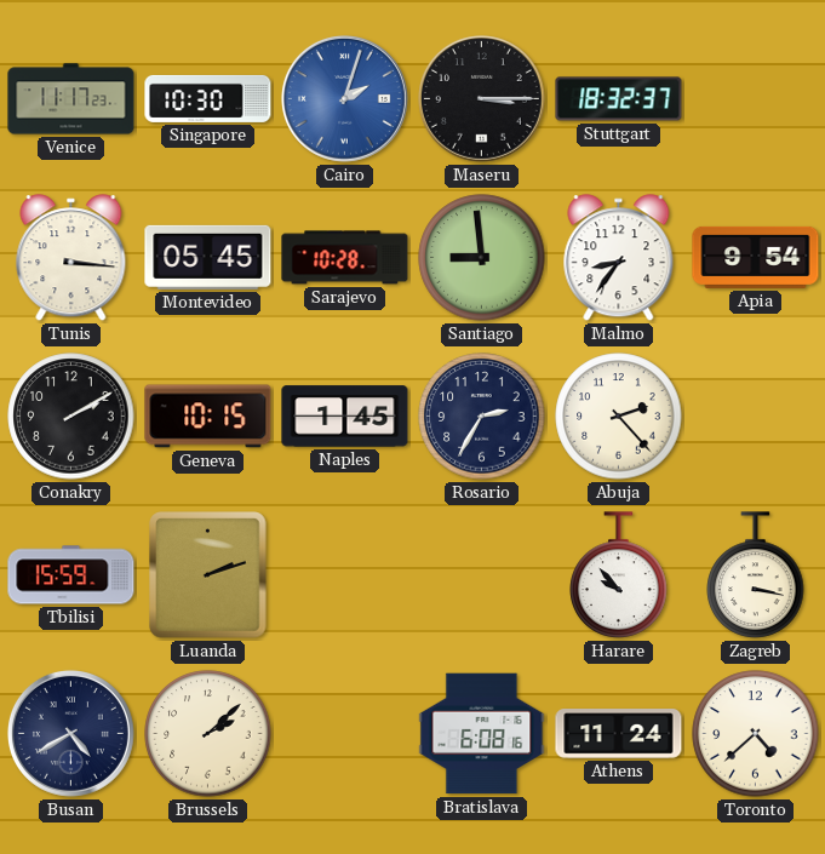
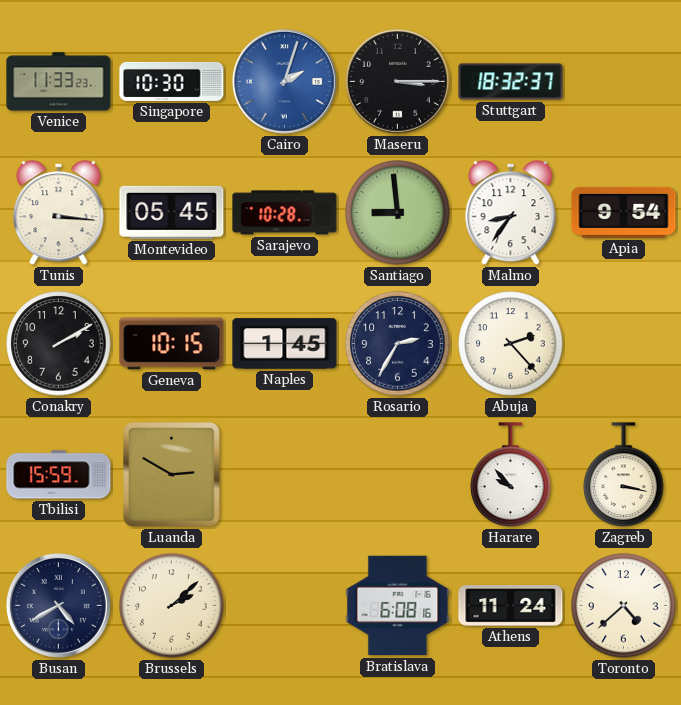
Venice: 11:17 -> 11:33
Luanda: 2:12 -> 2:50
